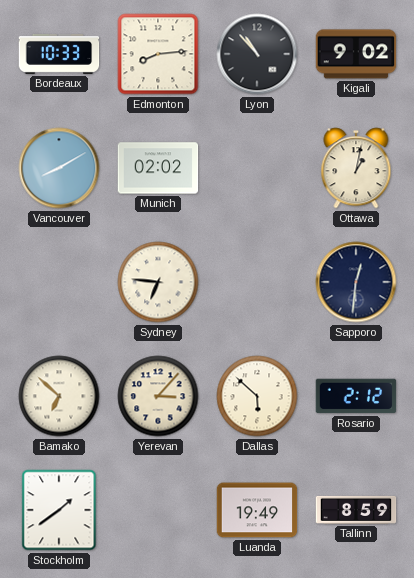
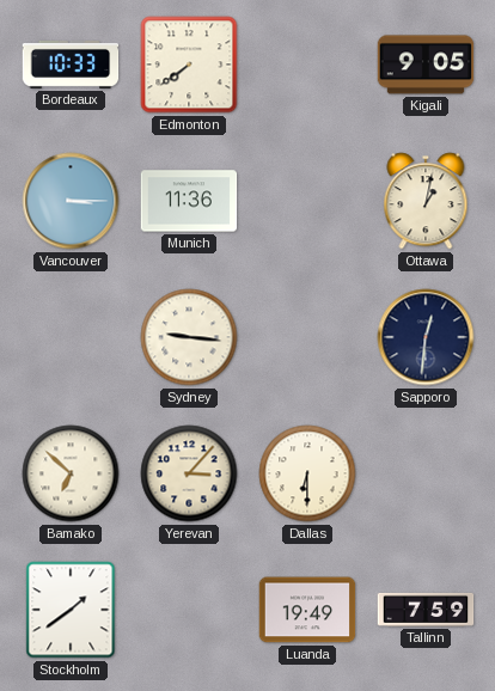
Edmonton: 8:14 -> 7:39
Lyon: 10:53 -> none
Kigali: 9:02 -> 9:05
Vancouver: 8:10 -> 3:15
Munich: 02:02 -> 11:36
Sydney: 6:46 -> 9:16
Dallas: 5:52 -> 6:30
Rosario: 2:12 -> none
Tallinn: 8:59 -> 7:59
